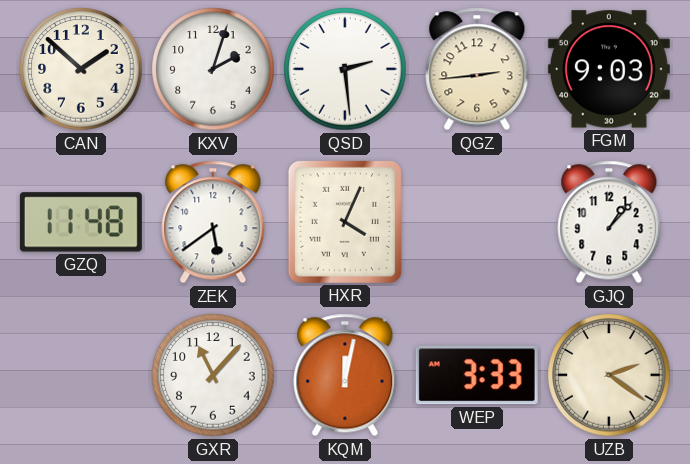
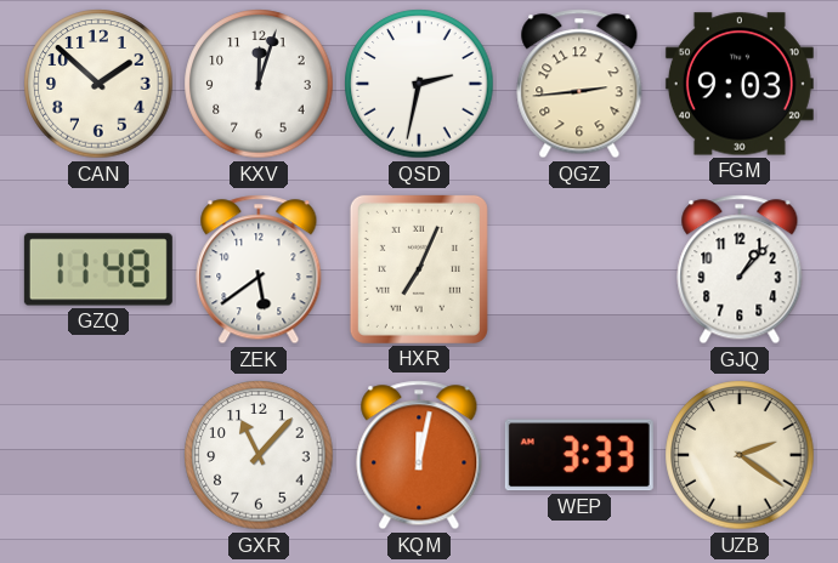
KXV: 2:03 -> 12:03
QSD: 2:29 -> 2:32
HXR: 4:04 -> 7:04
